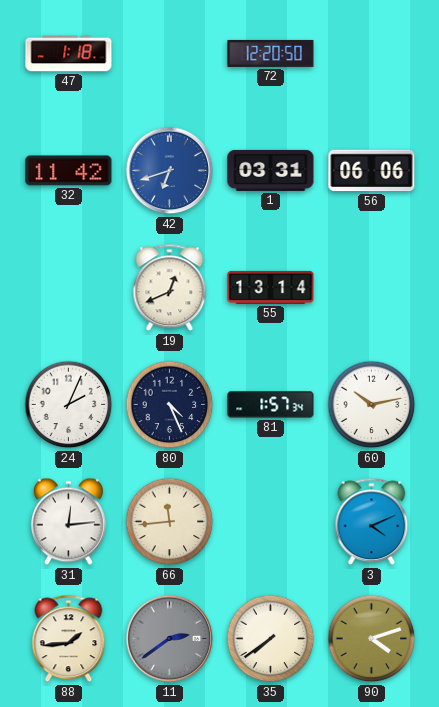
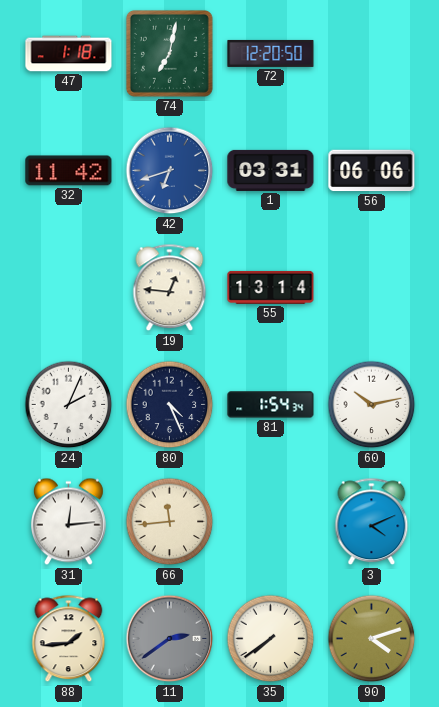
74: none -> 7:02
19: 12:41 -> 12:46
81: 1:57 -> 1:54
